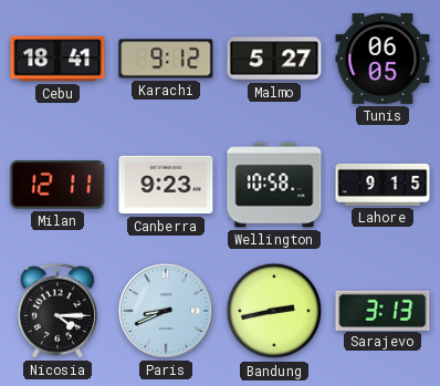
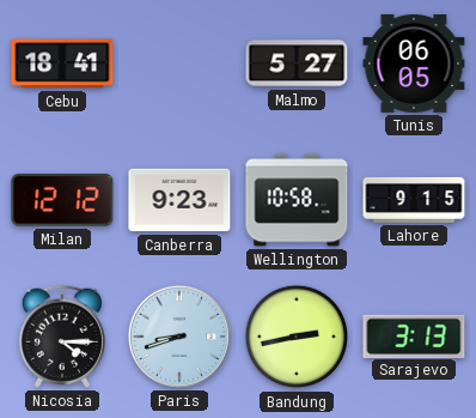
Karachi: 9:12 -> none
Milan: 12:11 -> 12:12
Paris: 8:41 -> 8:42
